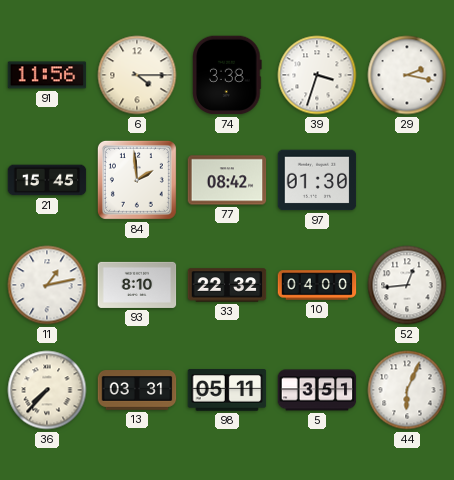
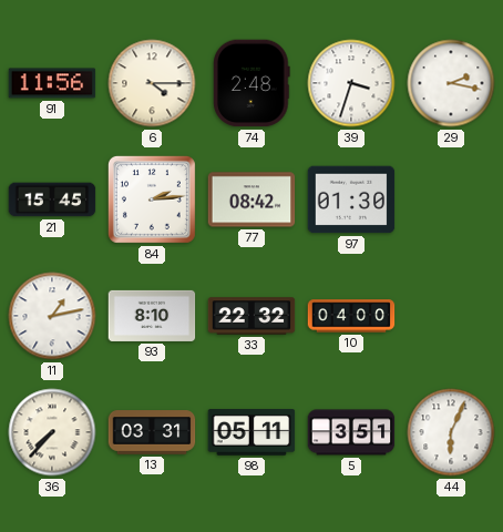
74: 3:38 -> 2:48
84: 1:59 -> 2:14
52: 12:44 -> none
